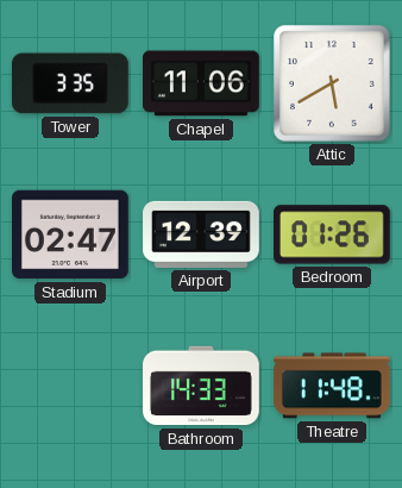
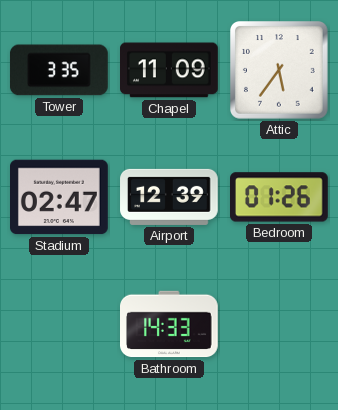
Chapel: 11:06 -> 11:09
Attic: 5:40 -> 5:36
Theatre: 11:48 -> none
